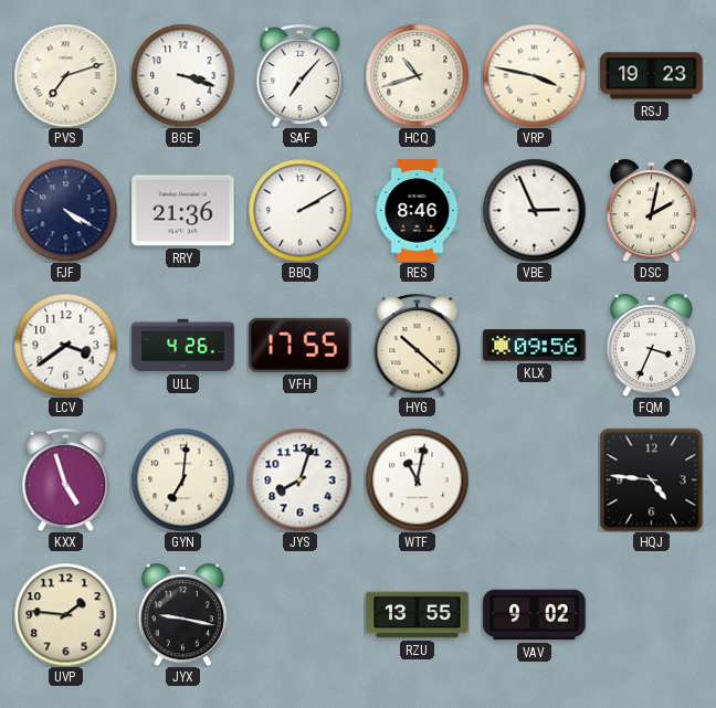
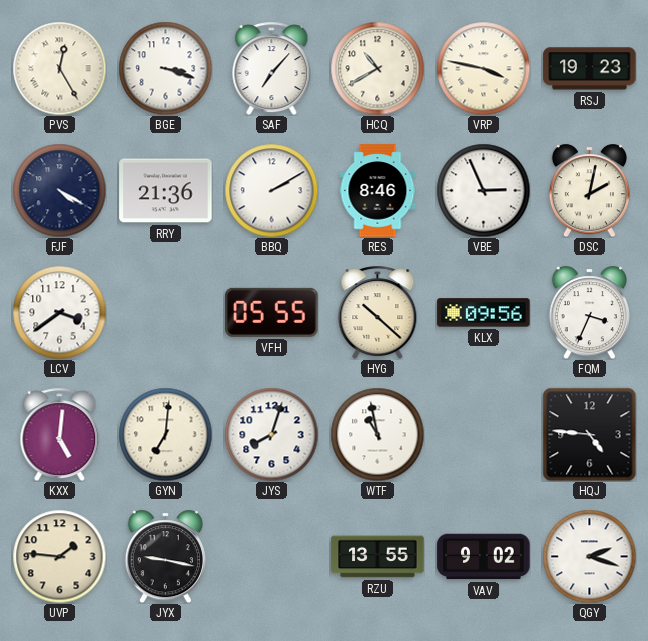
PVS: 7:12 -> 12:25
HCQ: 10:42 -> 10:40
ULL: 4:26 -> none
VFH: 17:55 -> 05:55
KXX: 4:57 -> 5:01
WTF: 11:02 -> 10:58
QGY: none -> 2:18
